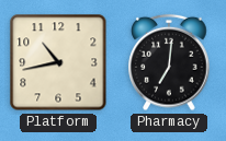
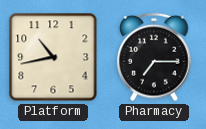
Pharmacy: 7:01 -> 7:15
